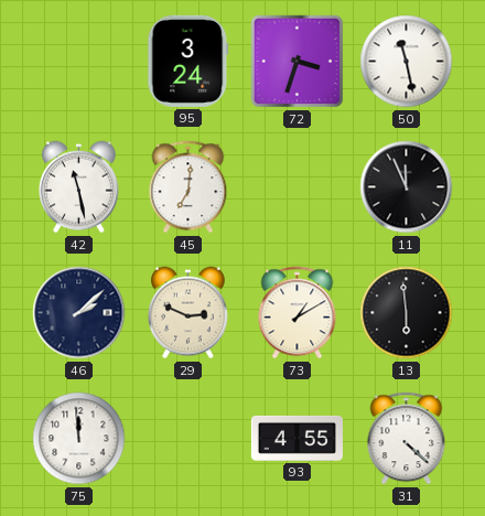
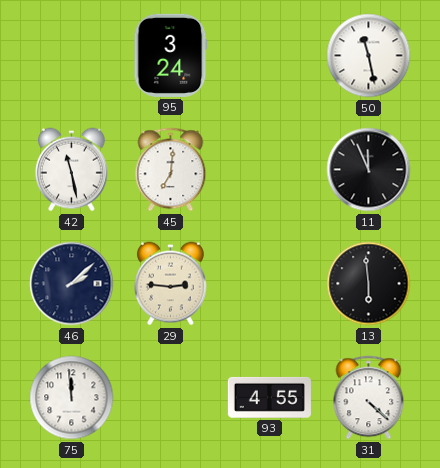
72: 3:33 -> none
29: 2:49 -> 2:46
73: 1:10 -> none
